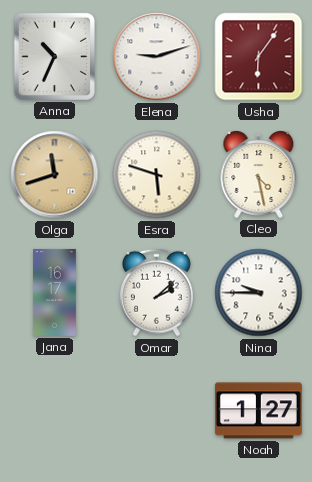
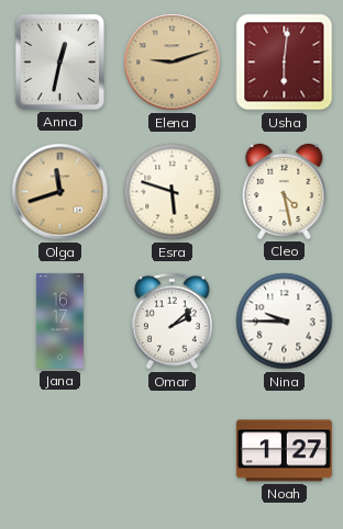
Anna: 10:34 -> 12:32
Elena dial: white -> champagne
Usha: 6:06 -> 6:01
